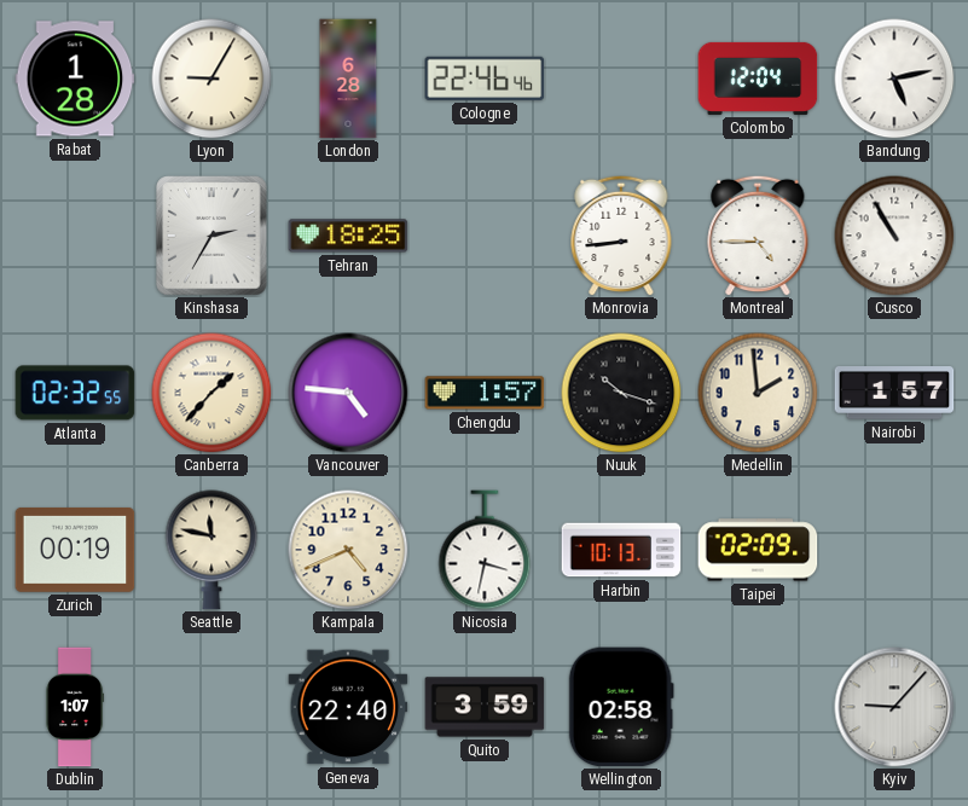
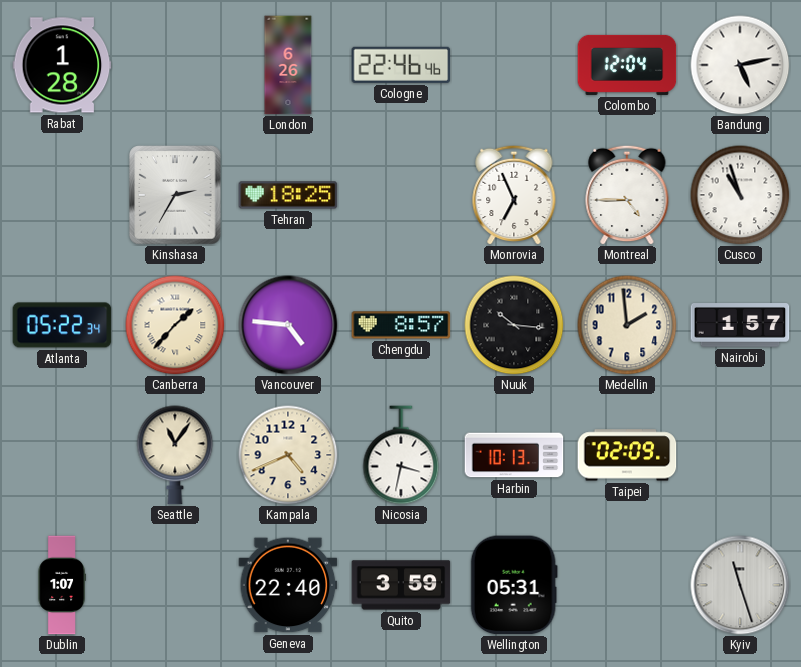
Lyon: 9:05 -> none
London: 6:28 -> 6:26
Monrovia: 8:44 -> 6:56
Cusco: 10:55 -> 10:57
Atlanta: 02:32 -> 05:22
Chengdu: 1:57 -> 8:57
Nuuk: 10:18 -> 10:16
Zurich: 00:19 -> none
Seattle: 11:47 -> 11:06
Wellington: 02:58 -> 05:31
Kyiv: 9:07 -> 11:27
